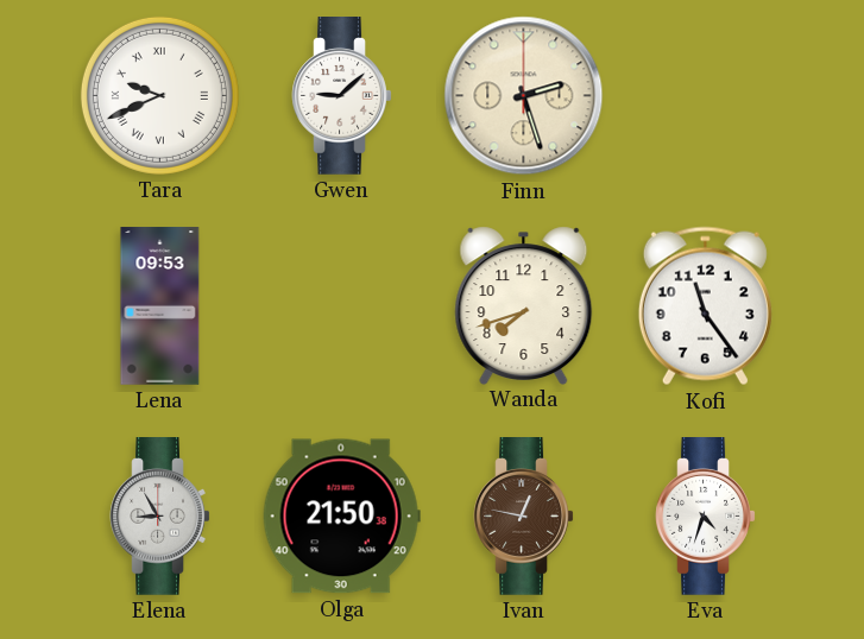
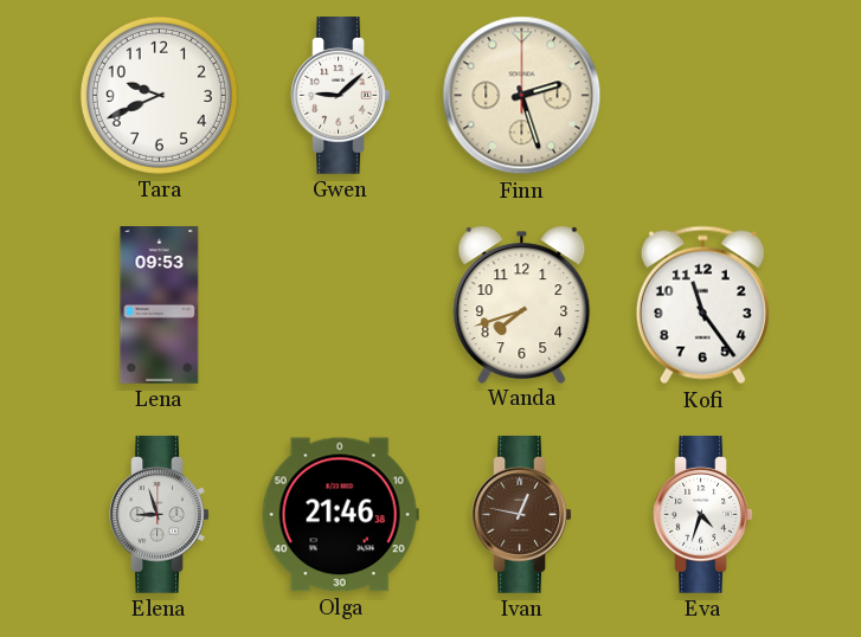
Tara numerals: Roman -> Arabic
Elena: 8:55 -> 8:57
Olga: 21:50 -> 21:46
